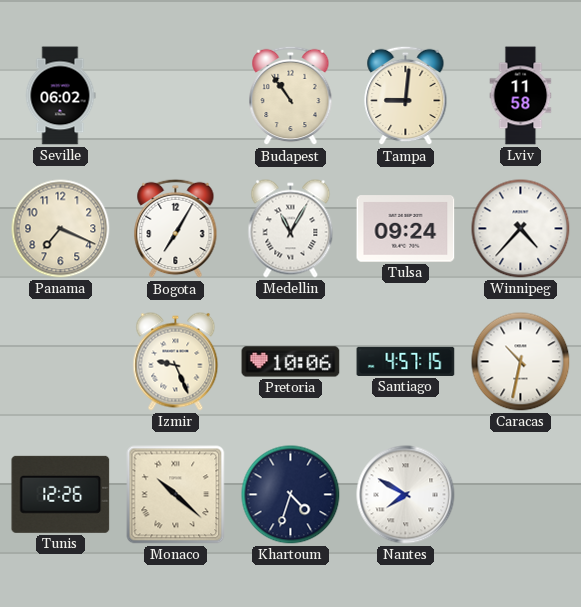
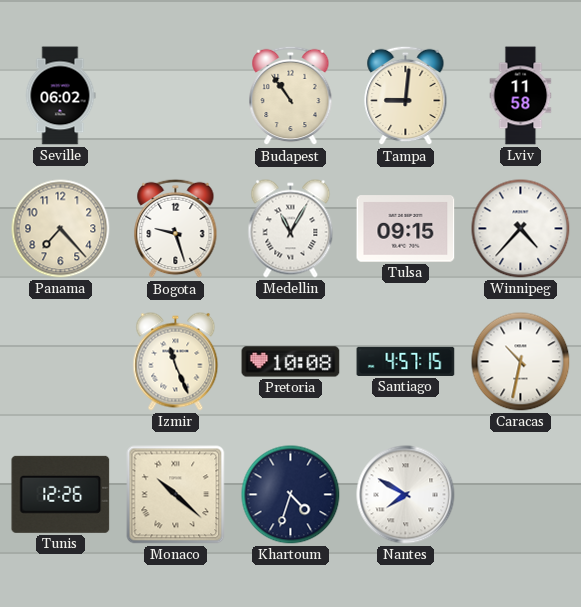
Panama: 7:19 -> 7:23
Bogota: 7:05 -> 9:27
Tulsa: 09:24 -> 09:15
Izmir: 9:26 -> 11:26
Pretoria: 10:06 -> 10:08
